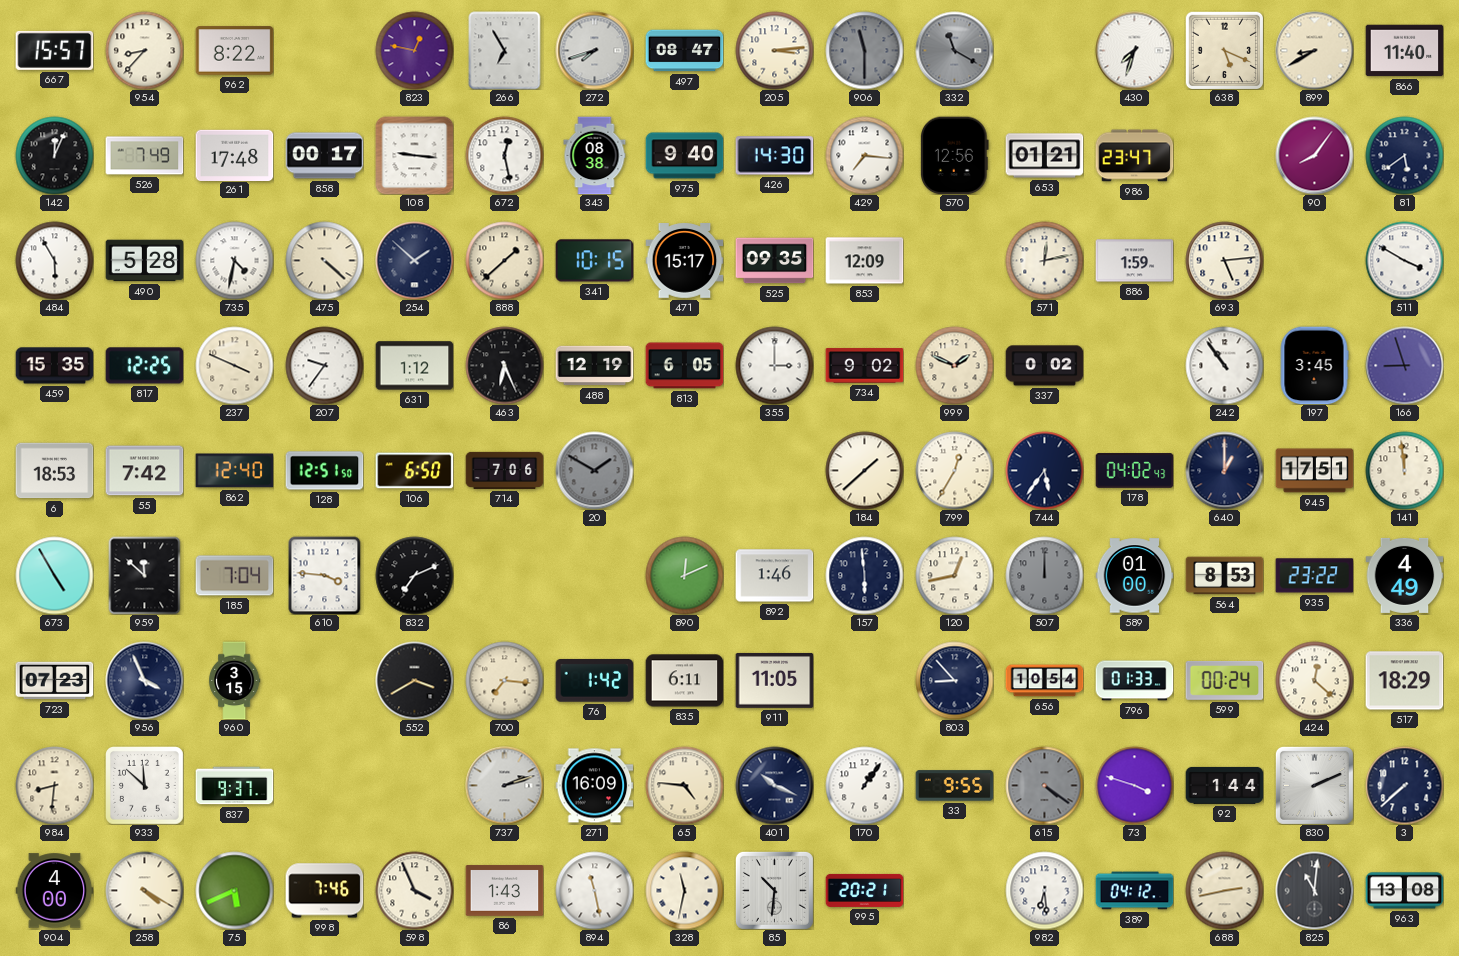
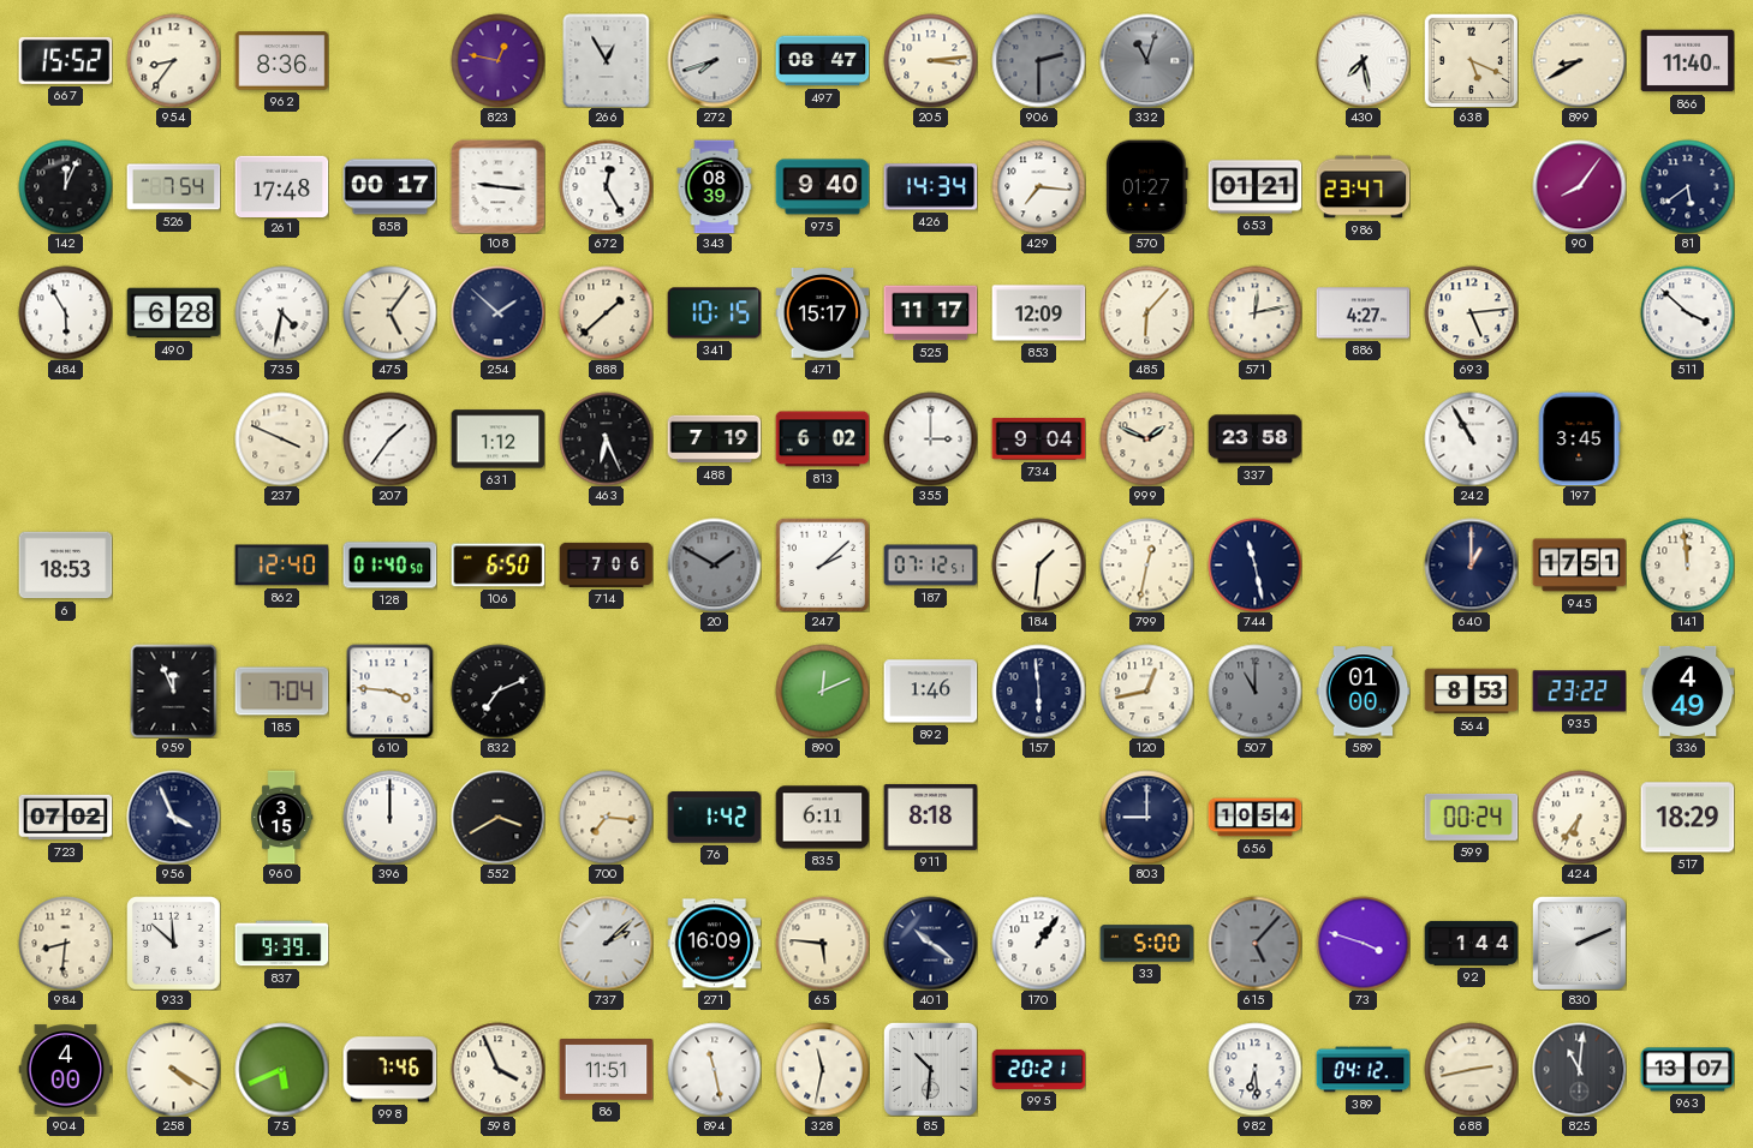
667: 15:57 -> 15:52
954: 8:37 -> 8:36
962: 8:22 -> 8:36
266: 6:55 -> 12:55
906: 11:30 -> 2:30
332: 11:20 -> 11:03
430: 7:33 -> 7:28
526: 7:49 -> 7:54
672: 12:28 -> 12:25
343: 08:38 -> 08:39
426: 14:30 -> 14:34
570: 12:56 -> 01:27
490: 5:28 -> 6:28
475: 4:22 -> 5:06
525: 09:35 -> 11:17
485: none -> 6:07
886: 1:59 -> 4:27
511: 3:50 -> 3:52
459: 15:35 -> none
817: 12:25 -> none
207: 9:36 -> 1:36
488: 12:19 -> 7:19
813: 6:05 -> 6:02
734: 9:02 -> 9:04
337: 0:02 -> 23:58
242: 10:54 -> 10:55
166: 8:57 -> none
55: 7:42 -> none
128: 12:51 -> 01:40
247: none -> 2:08
187: none -> 07:12
184: 1:38 -> 1:31
799: 12:35 -> 12:32
744: 5:36 -> 11:28
178: 04:02 -> none
673: 4:55 -> none
959: 11:52 -> 11:56
507: 12:00 -> 11:00
723: 07:23 -> 07:02
396: none -> 12:00
911: 11:05 -> 8:18
803: 8:53 -> 9:00
796: 01:33 -> none
424: 12:22 -> 6:36
837: 9:37 -> 9:39
737: 2:12 -> 2:08
65: 4:46 -> 5:46
401: 10:19 -> 10:21
33: 9:55 -> 5:00
615: 4:21 -> 5:07
3: 7:38 -> none
86: 1:43 -> 11:51
963: 13:08 -> 13:07
